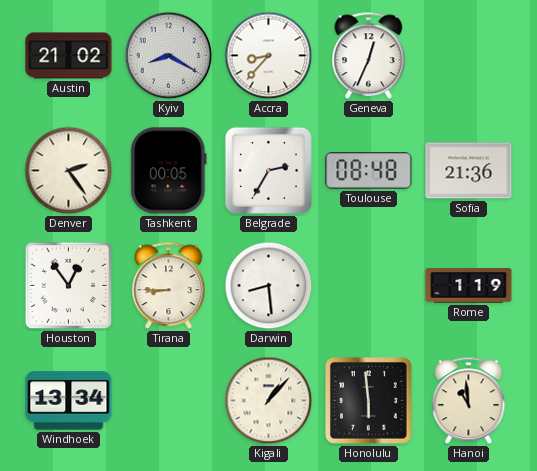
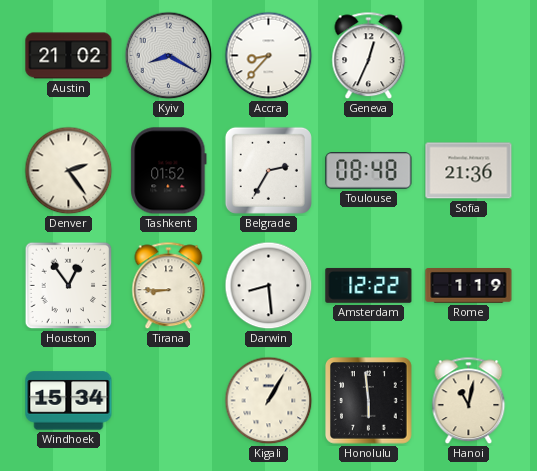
Tashkent: 00:05 -> 01:52
Amsterdam: none -> 12:22
Windhoek: 13:34 -> 15:34
Kigali: 1:07 -> 1:05
Hanoi: 10:59 -> 11:02
